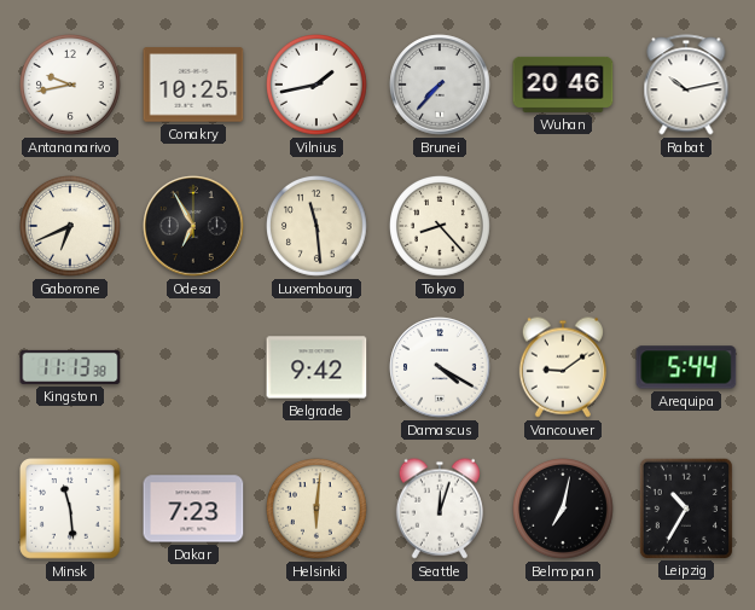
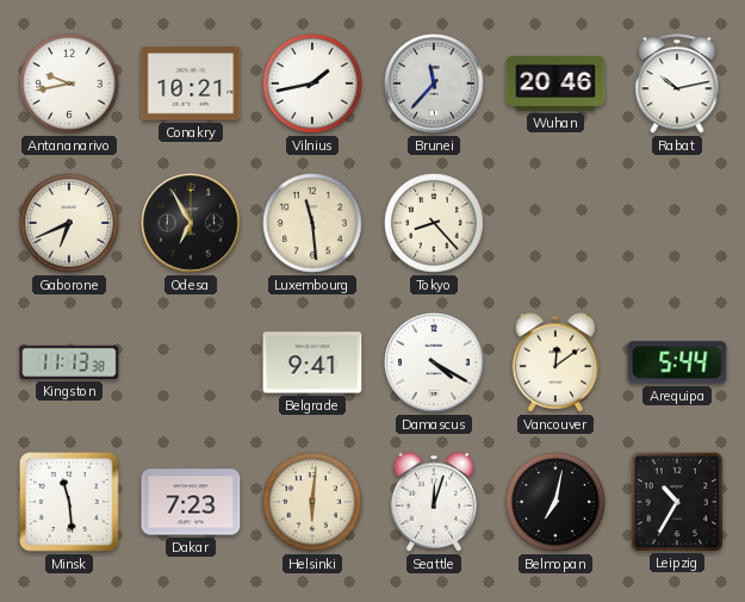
Conakry: 10:25 -> 10:21
Brunei: 7:37 -> 11:37
Belgrade: 9:42 -> 9:41
Vancouver: 9:09 -> 12:09
